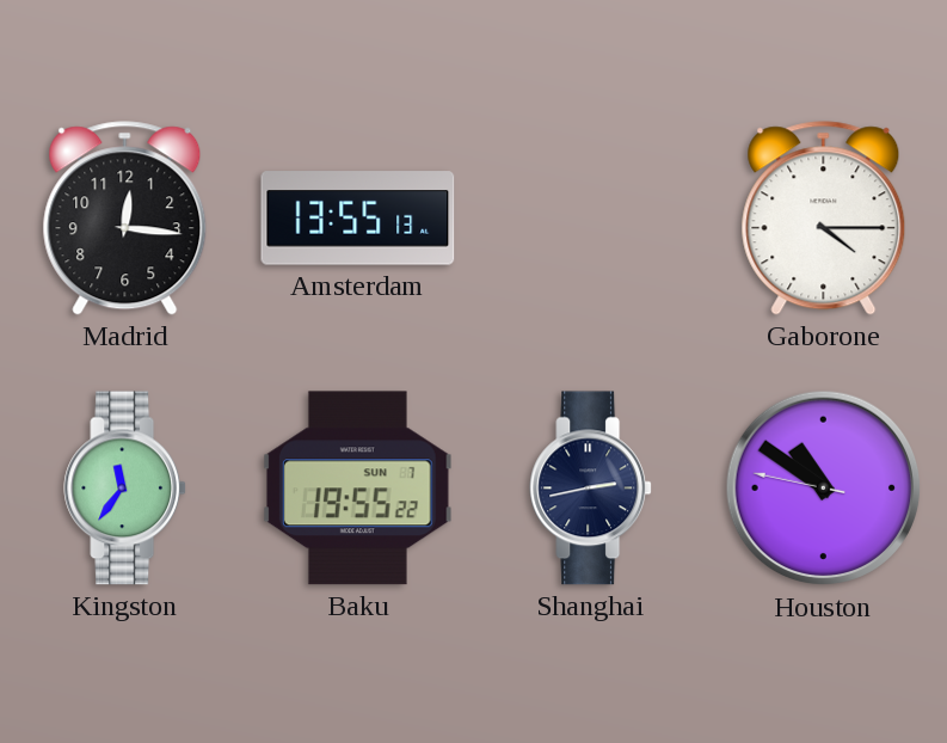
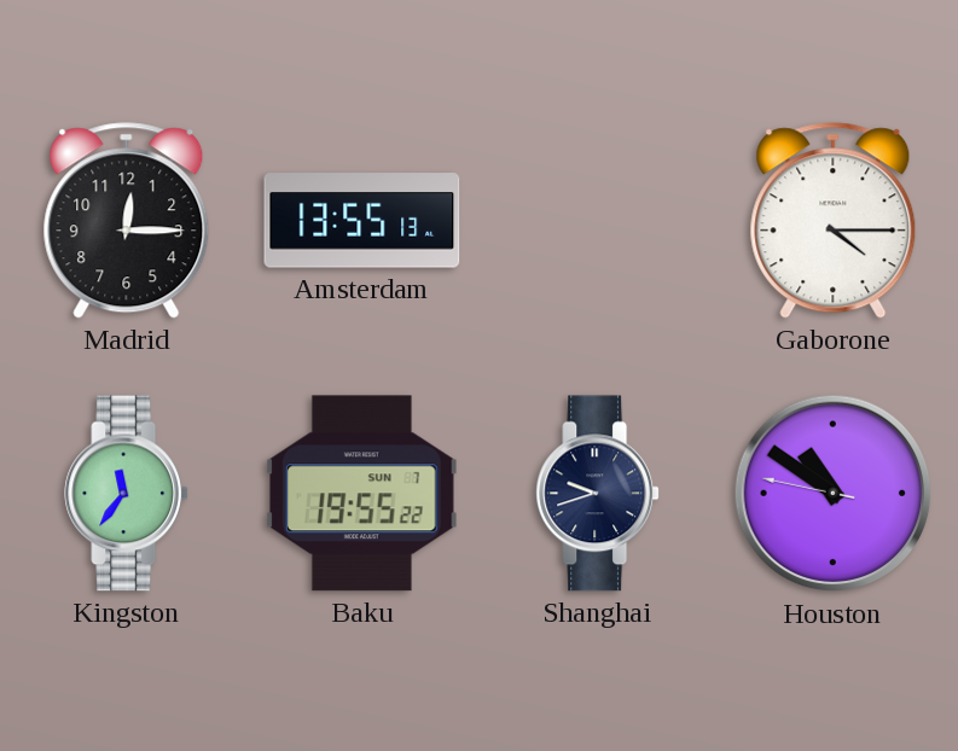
Madrid: 12:16 -> 12:15
Shanghai: 2:43 -> 9:42
